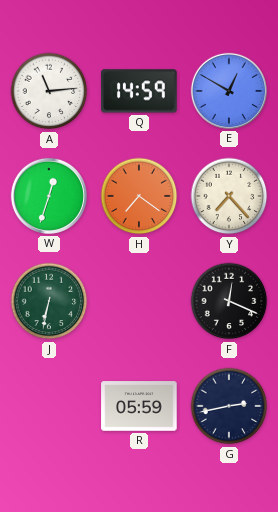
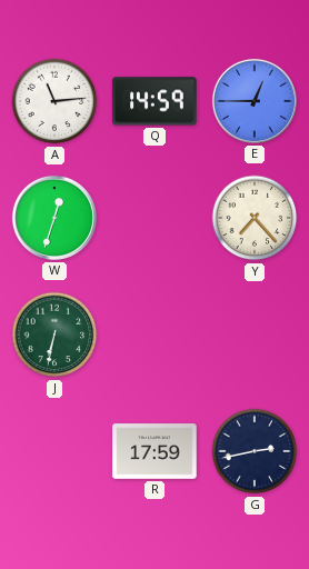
E: 12:50 -> 12:45
H: 7:21 -> none
F: 12:19 -> none
R: 05:59 -> 17:59
